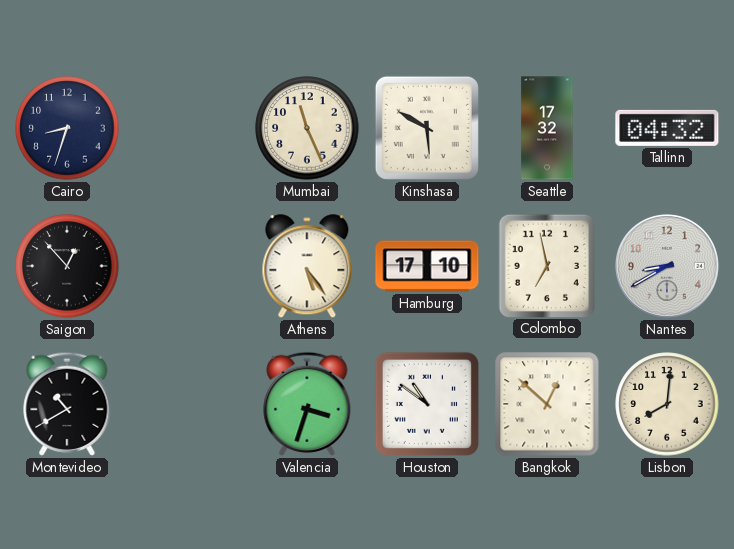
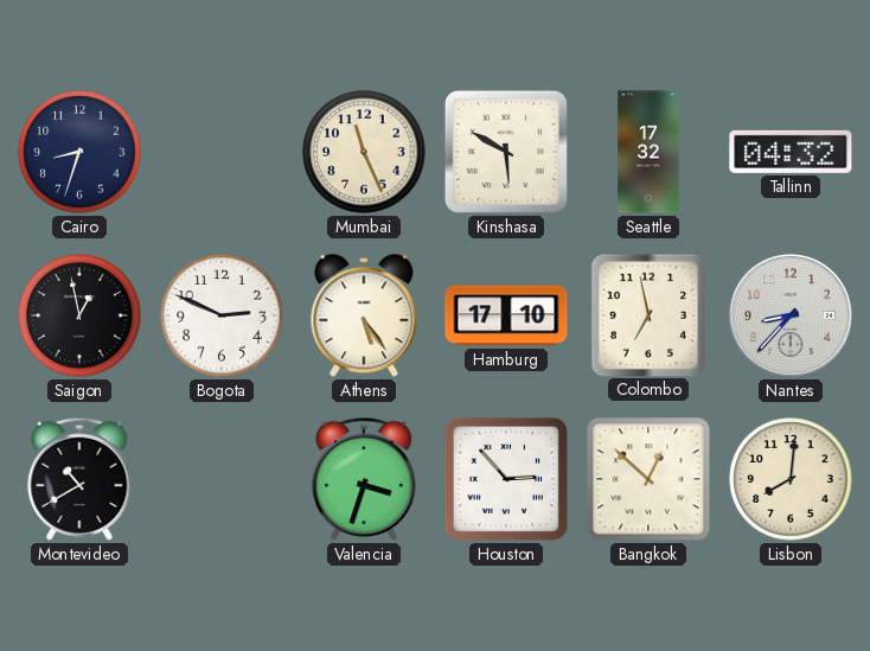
Saigon: 12:53 -> 12:58
Bogota: none -> 2:49
Nantes: 8:40 -> 8:37
Houston: 10:51 -> 2:53
